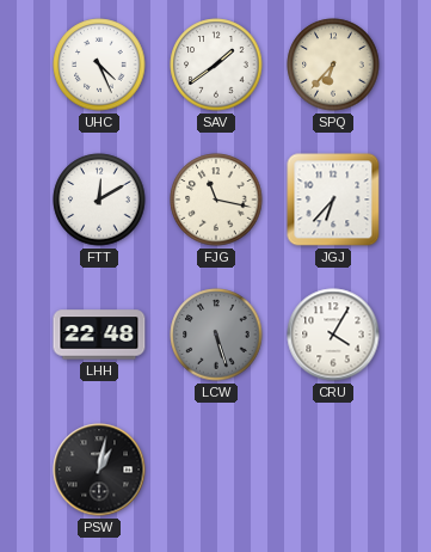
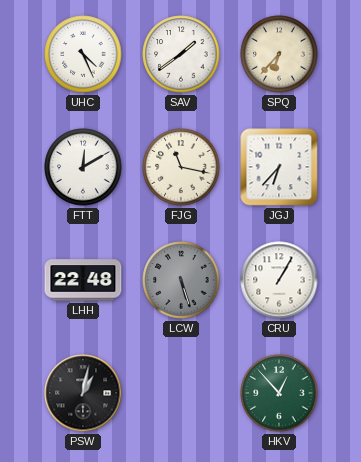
CRU: 4:05 -> 1:05
HKV: none -> 12:53
